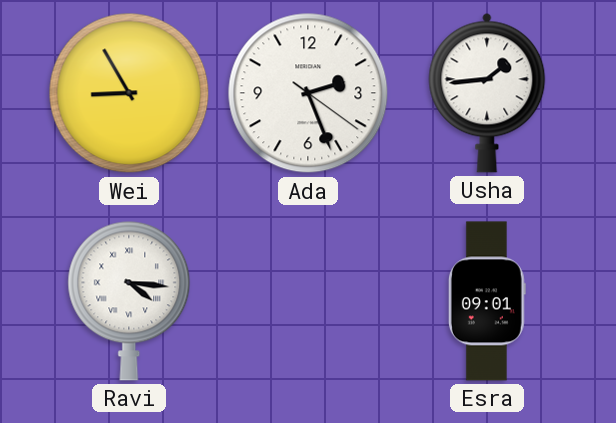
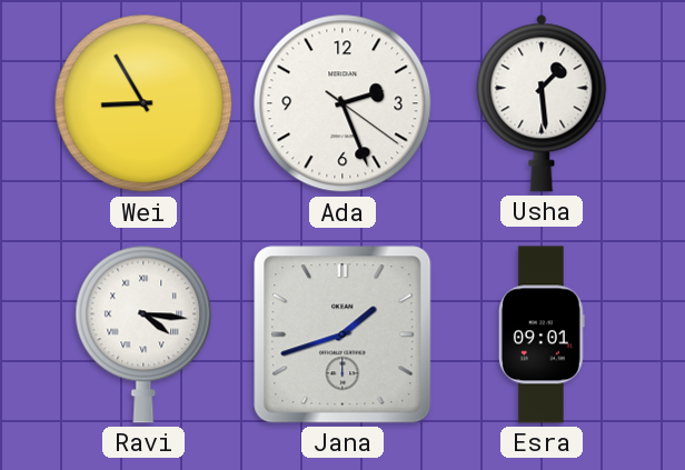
Usha: 1:44 -> 1:29
Jana: none -> 1:42
